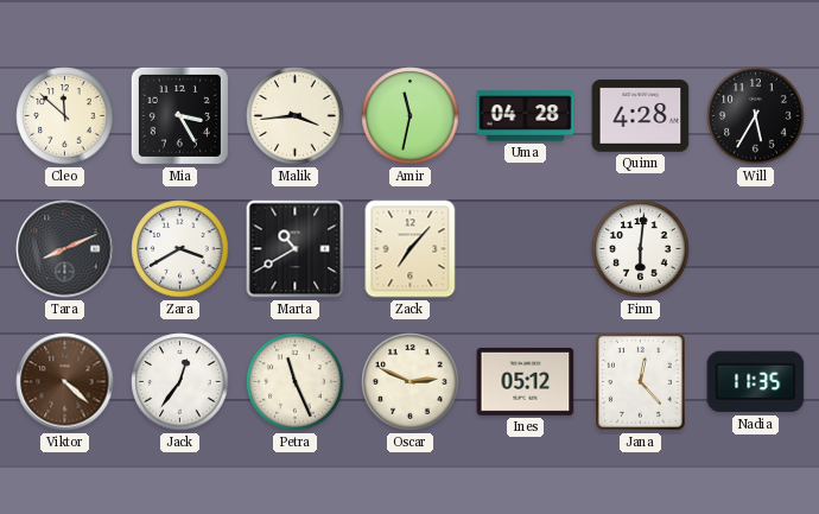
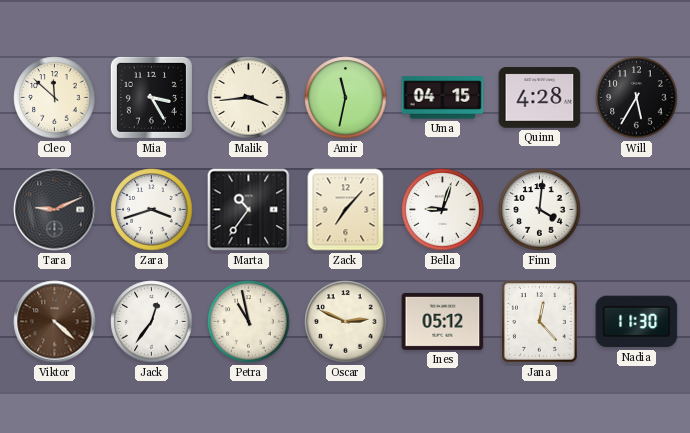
Uma: 04:28 -> 04:15
Tara: 8:11 -> 9:11
Zara: 3:40 -> 3:42
Marta: 10:40 -> 10:36
Bella: none -> 9:03
Finn: 6:01 -> 4:01
Petra: 11:26 -> 10:58
Nadia: 11:35 -> 11:30
